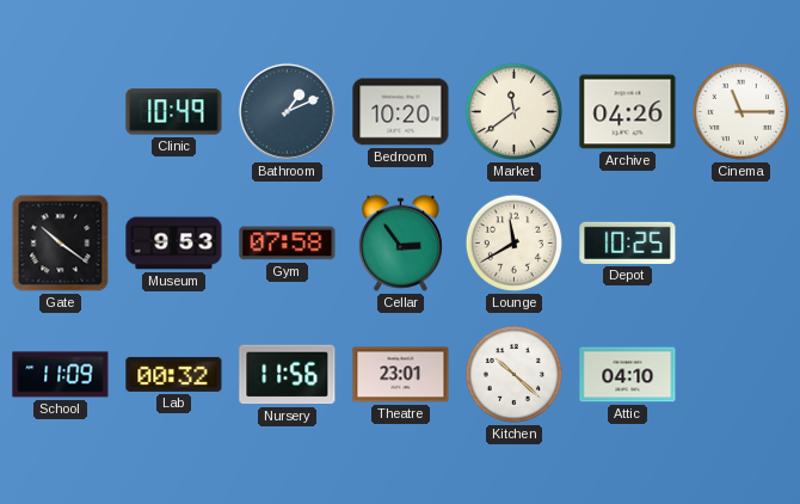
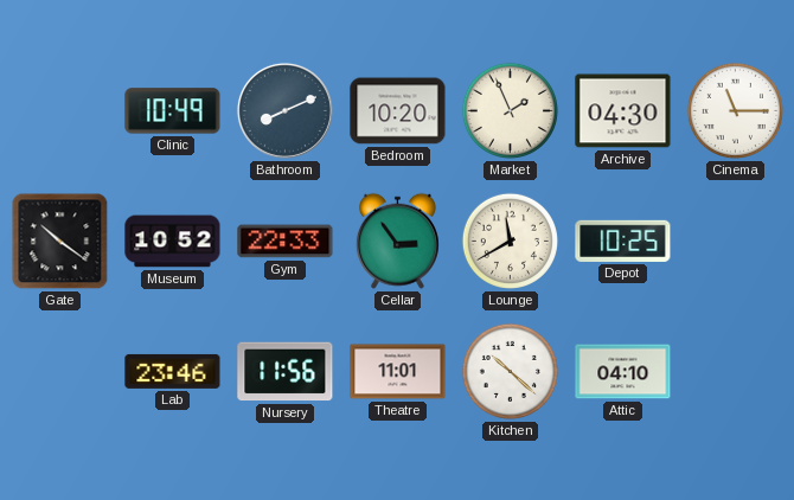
Bathroom: 1:11 -> 8:11
Market: 11:39 -> 1:56
Archive: 04:26 -> 04:30
Museum: 9:53 -> 10:52
Gym: 07:58 -> 22:33
School: 11:09 -> none
Lab: 00:32 -> 23:46
Theatre: 23:01 -> 11:01
